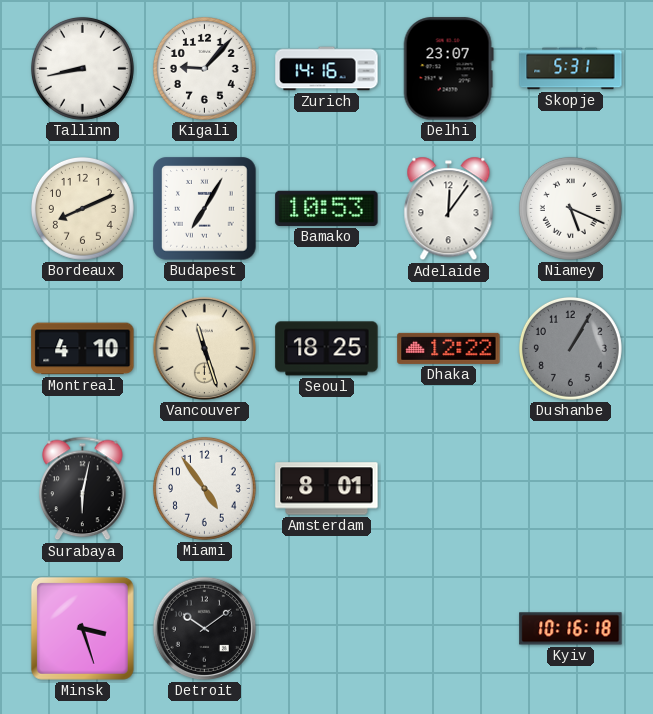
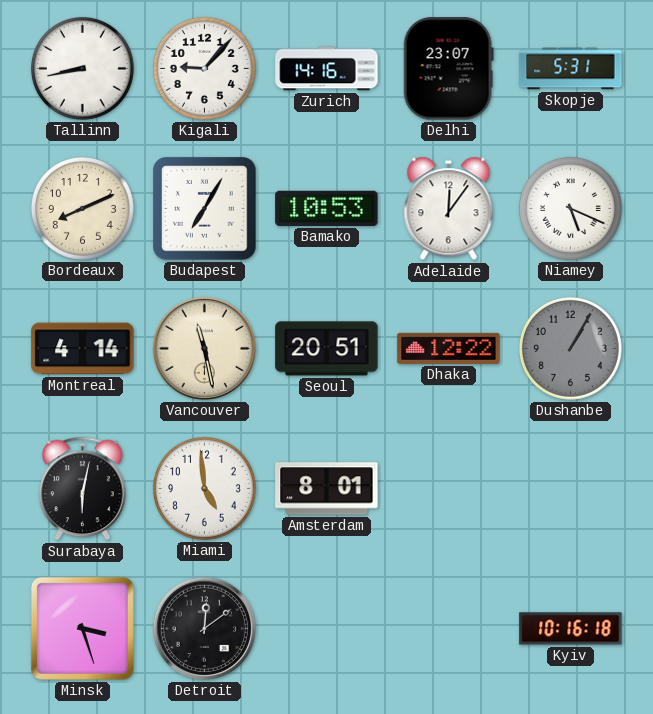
Montreal: 4:10 -> 4:14
Vancouver: 11:27 -> 11:28
Seoul: 18:25 -> 20:51
Miami: 4:54 -> 4:59
Detroit: 10:09 -> 12:09
